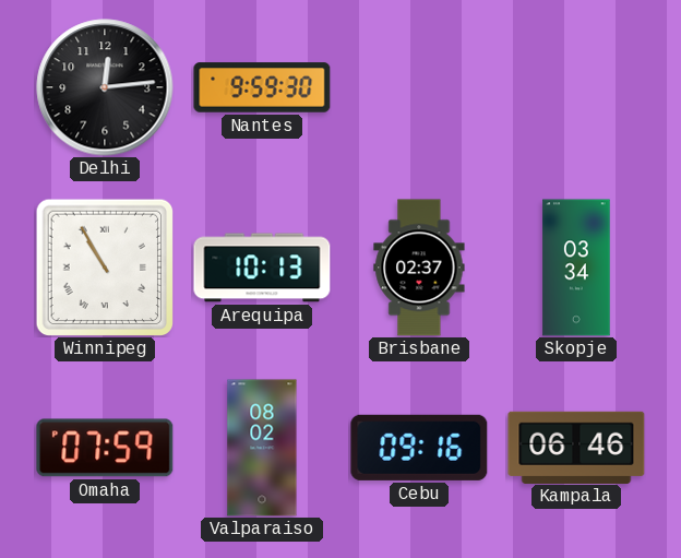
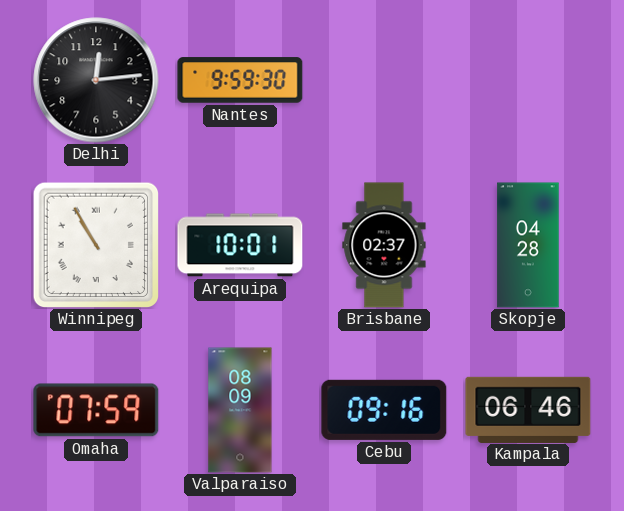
Arequipa: 10:13 -> 10:01
Skopje: 03:34 -> 04:28
Valparaiso: 08:02 -> 08:09
